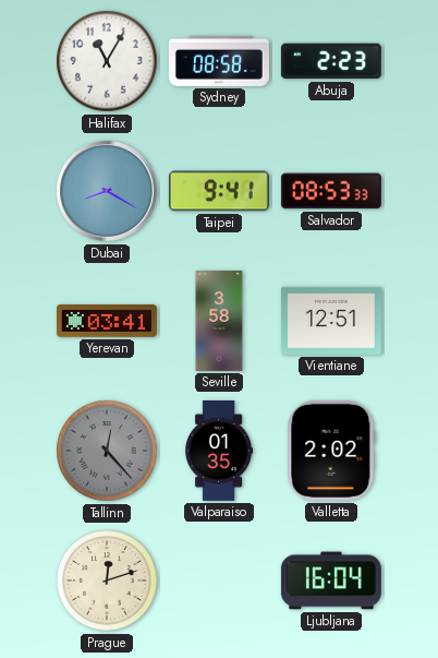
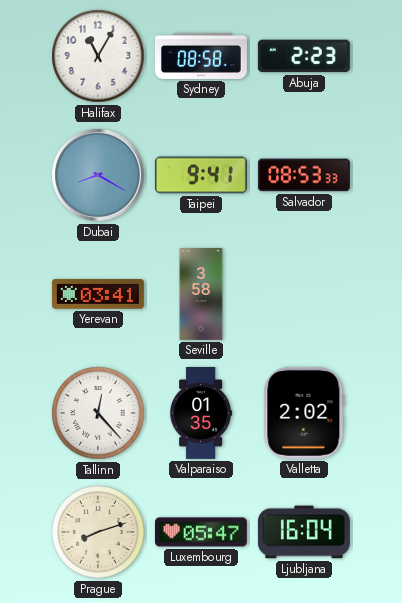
Vientiane: 12:51 -> none
Tallinn dial: grey -> white
Prague: 12:12 -> 8:12
Luxembourg: none -> 05:47
